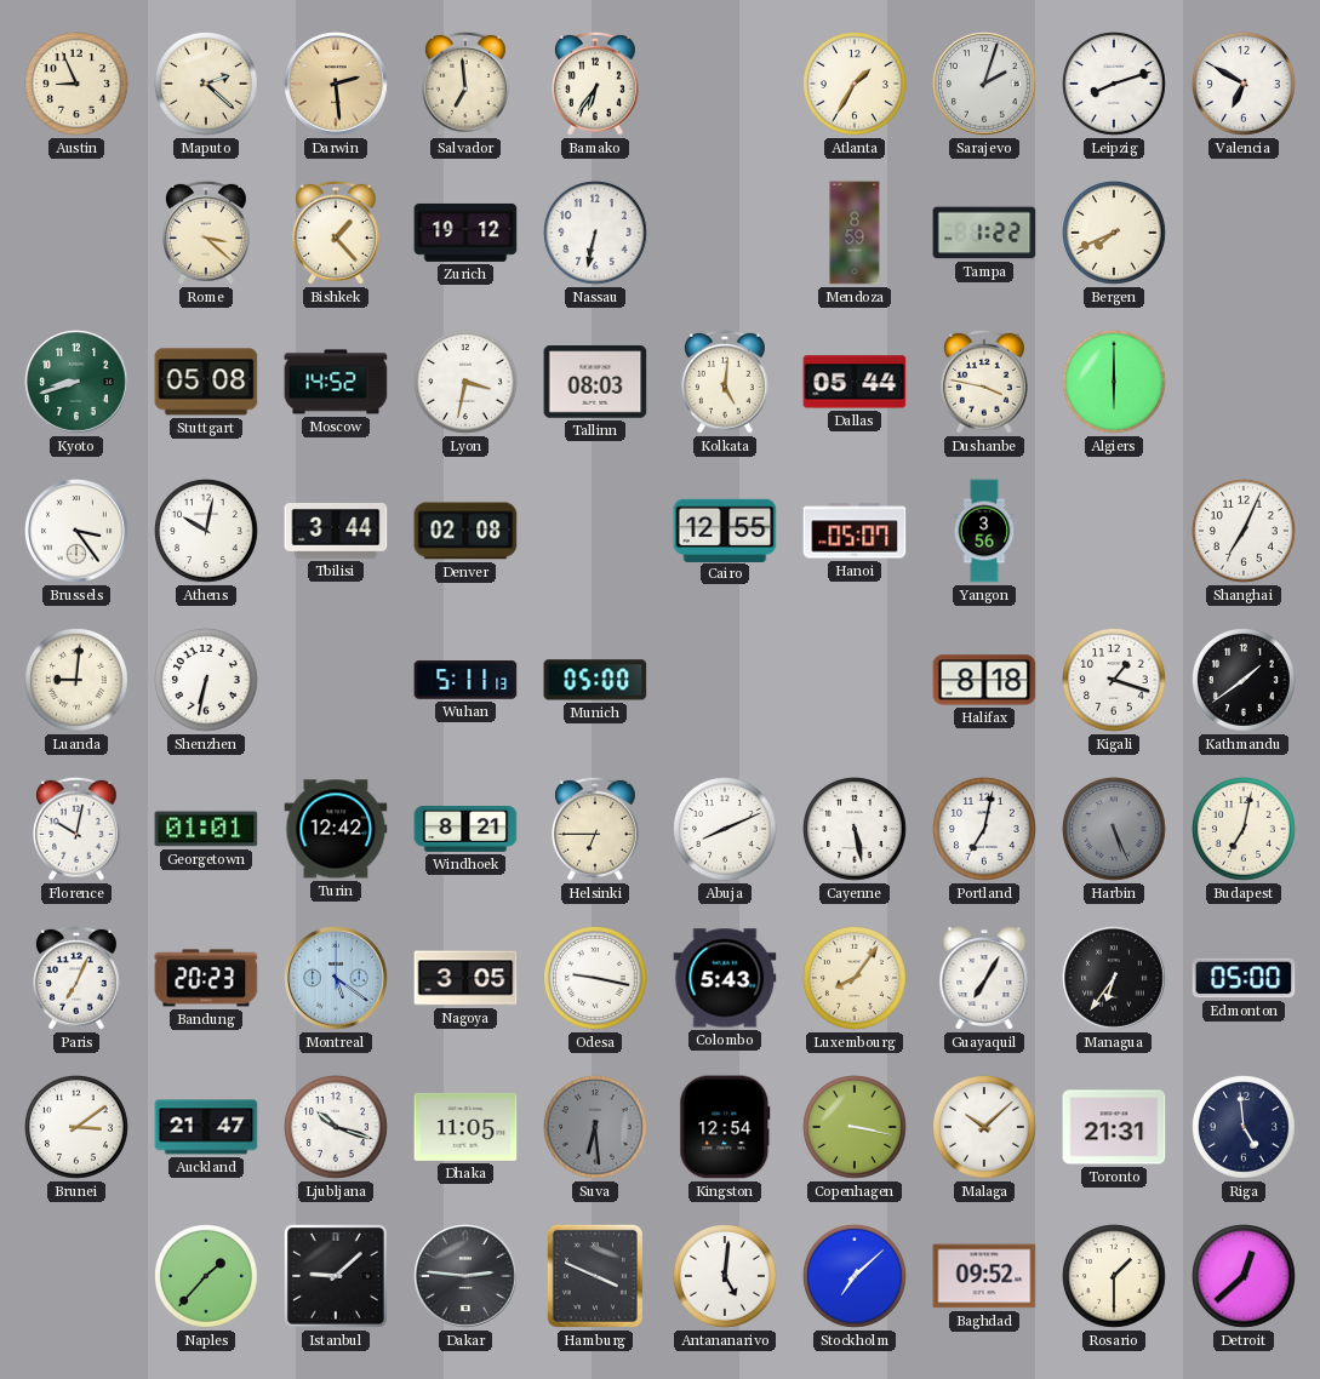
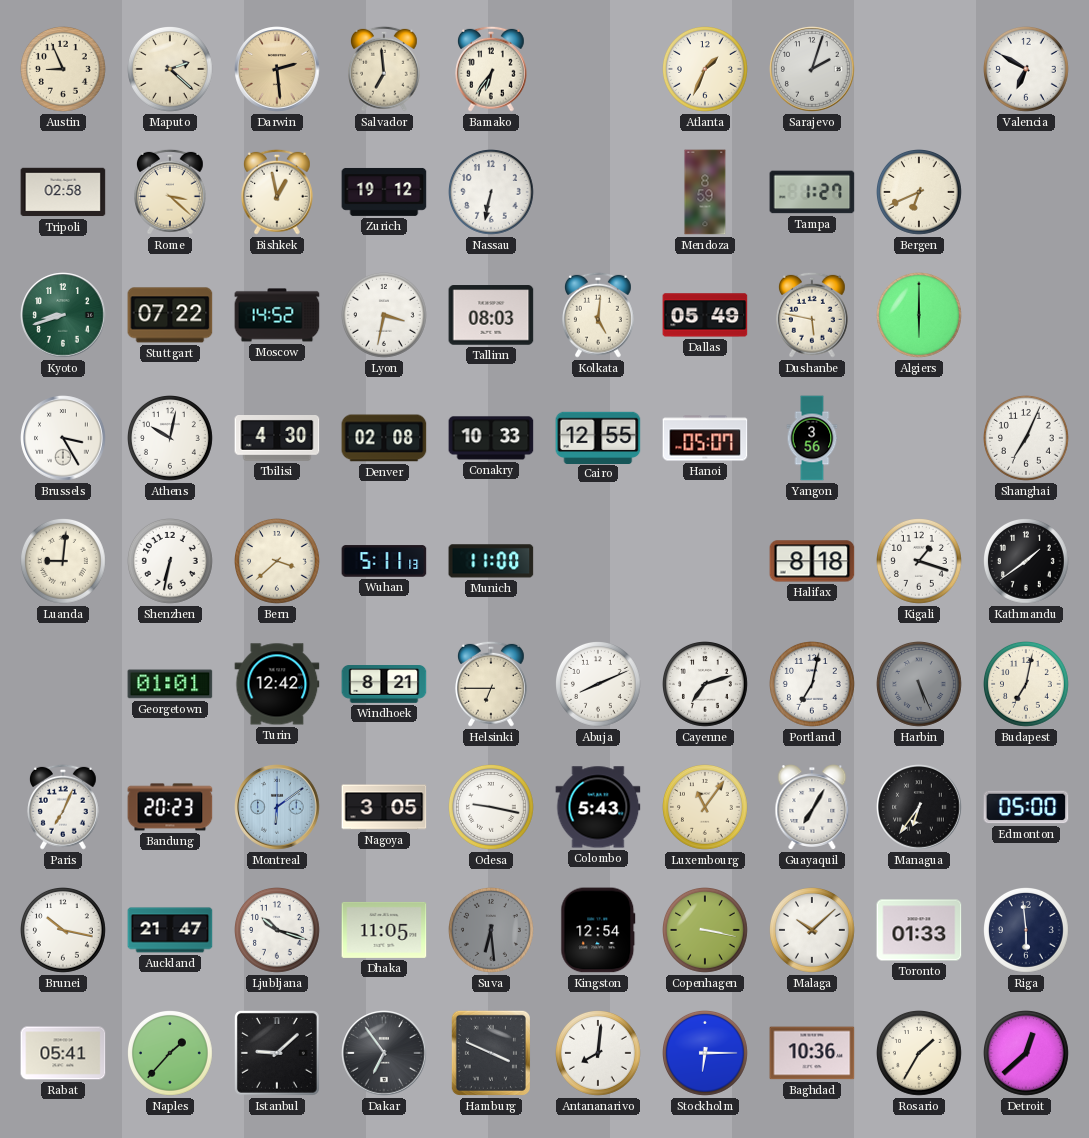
Atlanta: 1:35 -> 1:34
Leipzig: 8:12 -> none
Tripoli: none -> 02:58
Bishkek: 1:23 -> 12:58
Tampa: 1:22 -> 1:27
Bergen: 7:41 -> 6:41
Stuttgart: 05:08 -> 07:22
Dallas: 05:44 -> 05:49
Dushanbe: 3:47 -> 5:47
Brussels: 3:24 -> 3:25
Tbilisi: 3:44 -> 4:30
Conakry: none -> 10:33
Bern: none -> 3:38
Munich: 05:00 -> 11:00
Florence: 10:02 -> none
Cayenne: 5:28 -> 7:12
Montreal: 5:21 -> 6:09
Luxembourg: 8:06 -> 11:06
Brunei: 3:09 -> 10:17
Toronto: 21:31 -> 01:33
Riga: 4:59 -> 5:59
Rabat: none -> 05:41
Dakar: 2:46 -> 6:54
Antananarivo: 5:01 -> 8:01
Stockholm: 7:08 -> 6:15
Baghdad: 09:52 -> 10:36
Rosario: 1:30 -> 1:35
